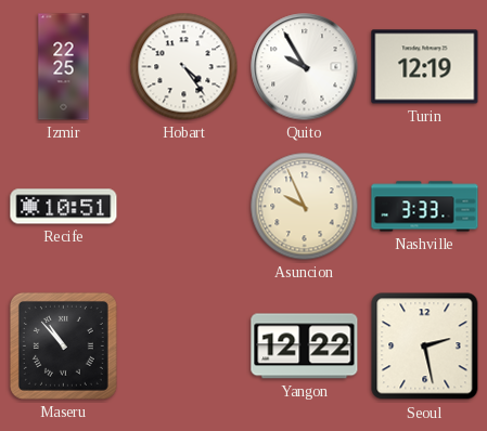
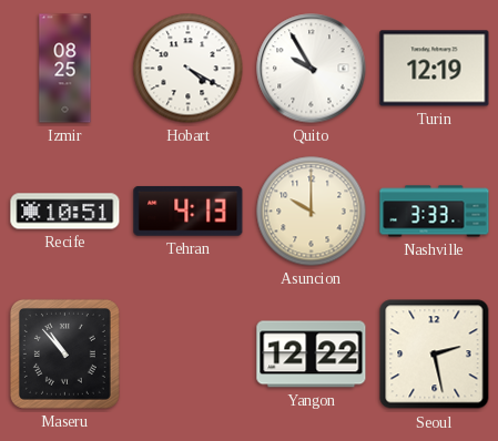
Izmir: 22:25 -> 08:25
Hobart: 4:24 -> 4:20
Tehran: none -> 4:13
Asuncion: 9:56 -> 10:00
